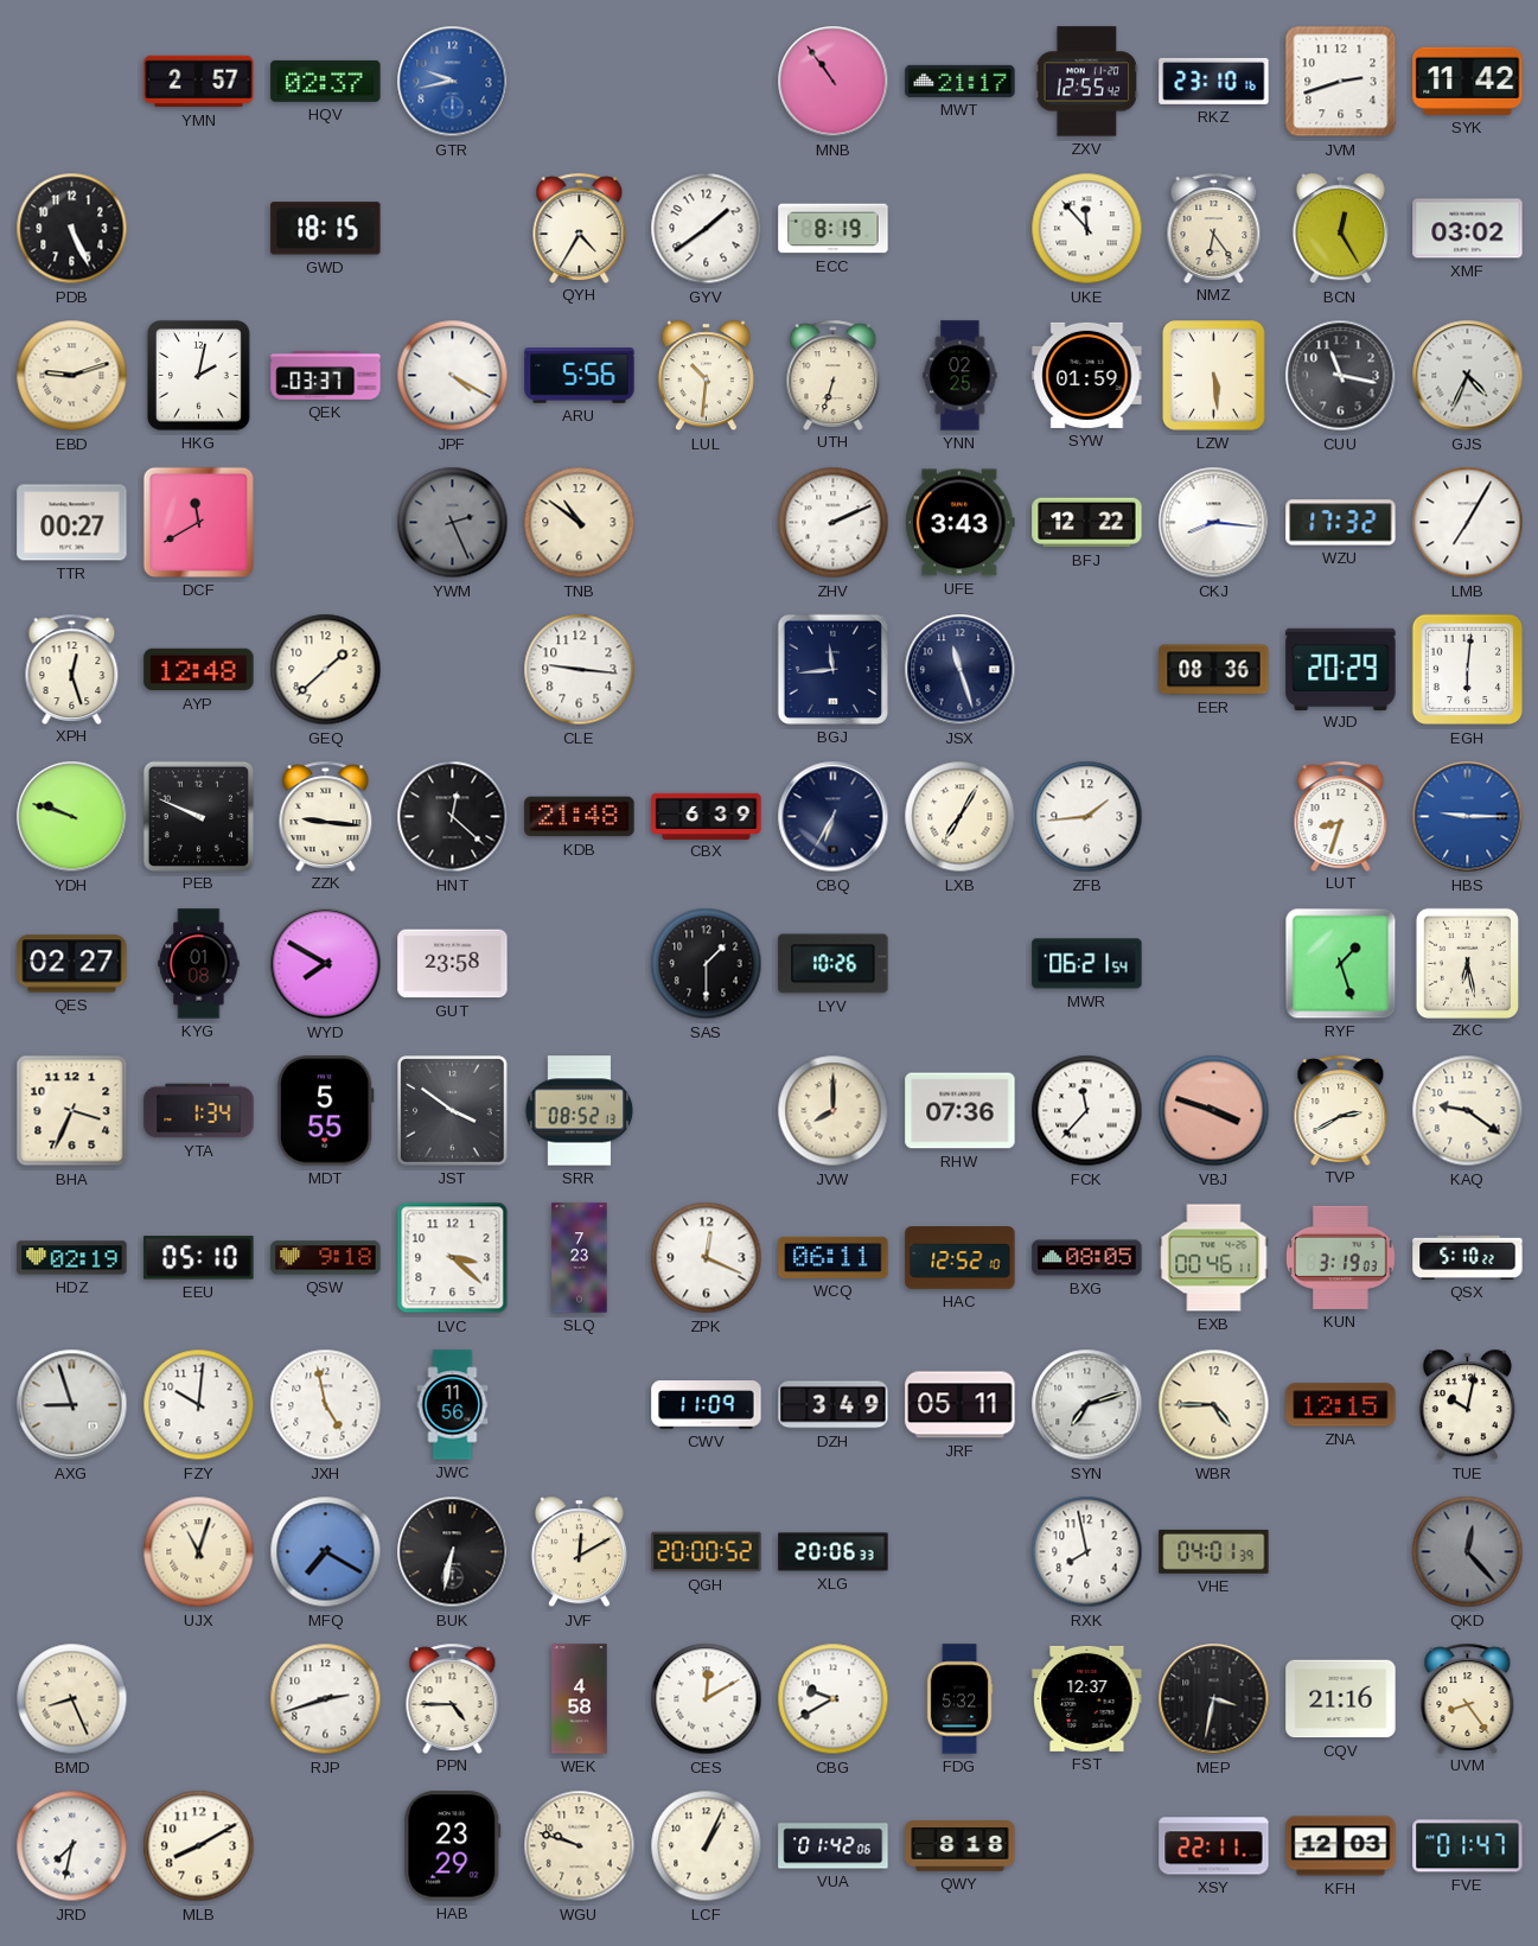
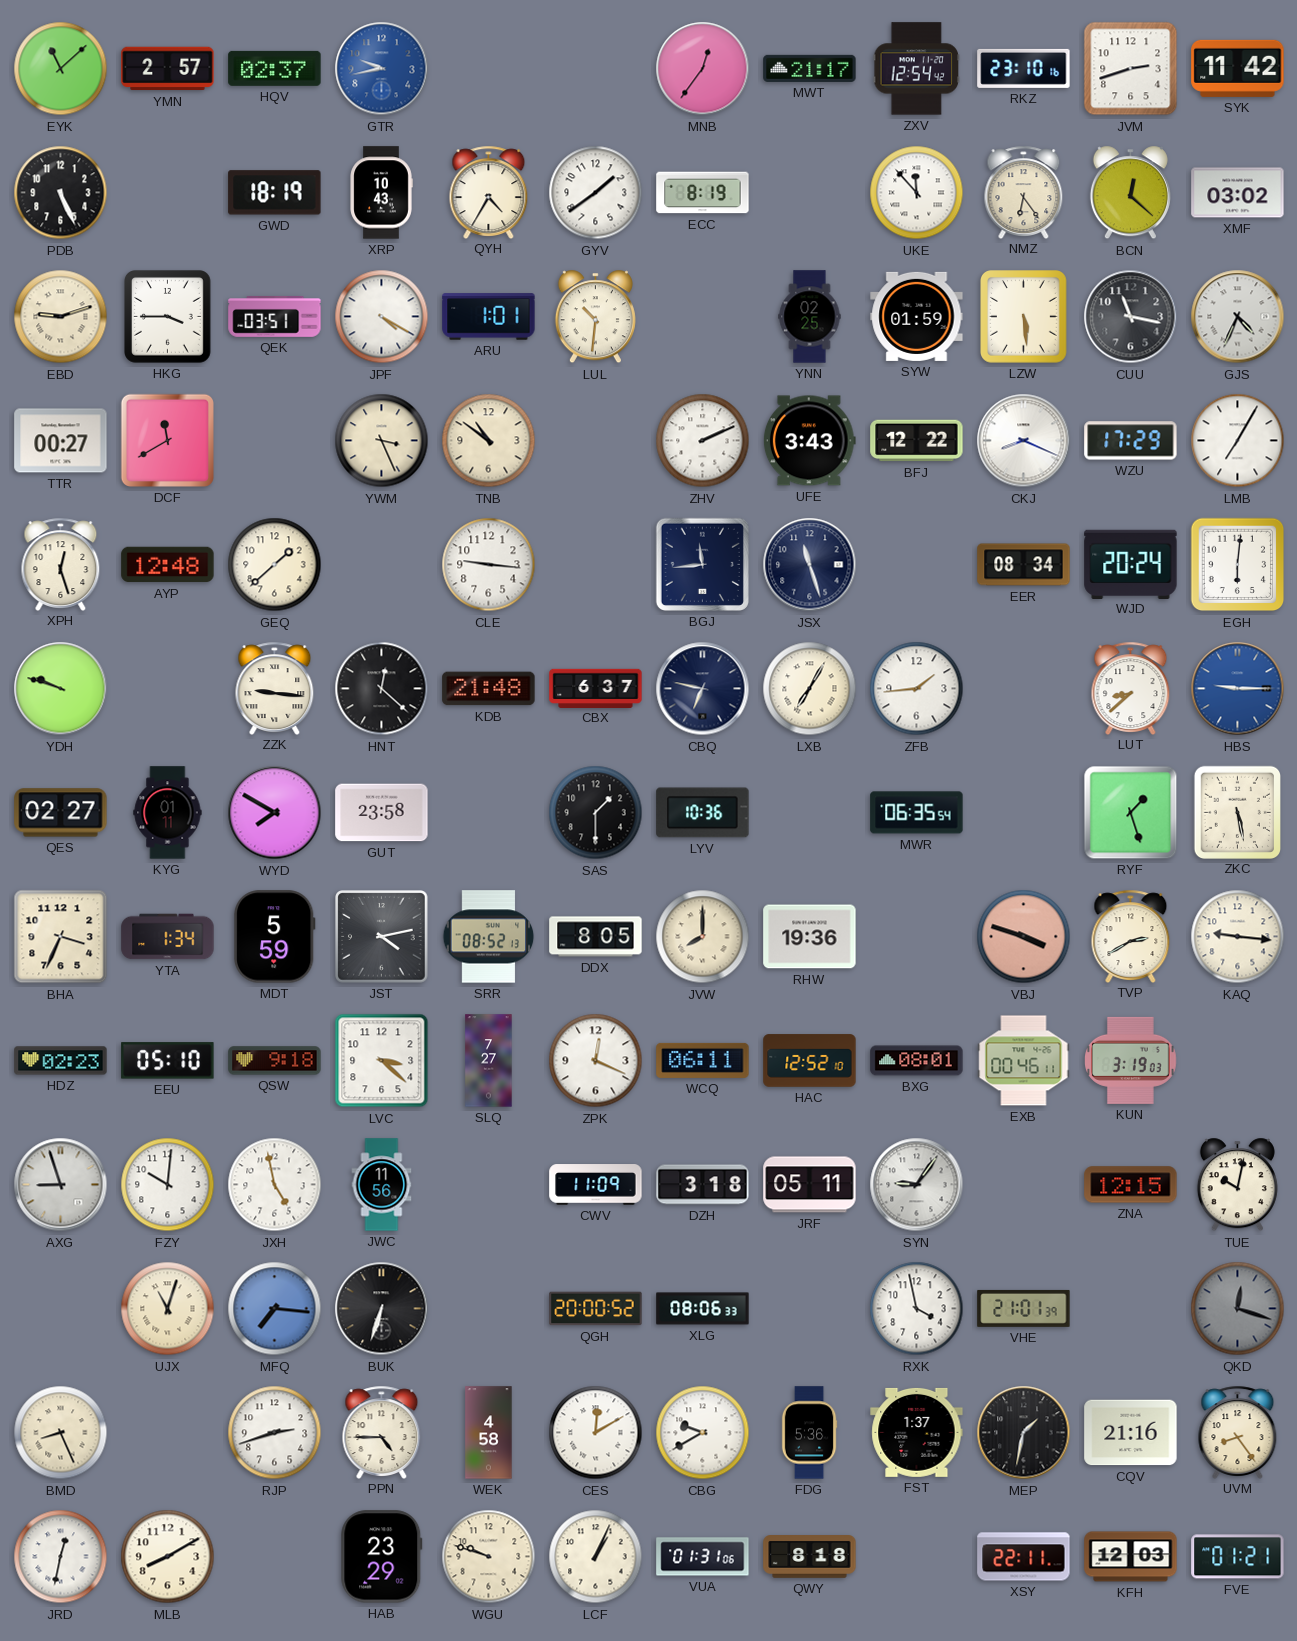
EYK: none -> 11:08
MNB: 10:54 -> 12:36
ZXV: 12:55 -> 12:54
GWD: 18:15 -> 18:19
XRP: none -> 10:43
BCN: 12:25 -> 12:22
HKG: 2:02 -> 3:45
QEK: 03:37 -> 03:51
ARU: 5:56 -> 1:01
UTH: 6:33 -> none
YWM: 2:26 -> 3:26
YWM dial: grey -> cream
CKJ: 8:16 -> 8:19
WZU: 17:32 -> 17:29
EER: 08:36 -> 08:34
WJD: 20:29 -> 20:24
PEB: 9:49 -> none
CBX: 6:39 -> 6:37
CBQ: 6:35 -> 6:47
LUT: 8:33 -> 8:38
KYG: 01:08 -> 01:11
LYV: 10:26 -> 10:36
MWR: 06:21 -> 06:35
ZKC: 6:28 -> 5:28
MDT: 5:55 -> 5:59
JST: 3:51 -> 4:13
DDX: none -> 8:05
RHW: 07:36 -> 19:36
FCK: 11:37 -> none
KAQ: 9:21 -> 9:16
HDZ: 02:19 -> 02:23
SLQ: 7:23 -> 7:27
BXG: 08:05 -> 08:01
QSX: 5:10 -> none
DZH: 3:49 -> 3:18
SYN: 7:12 -> 9:06
WBR: 4:45 -> none
MFQ: 7:20 -> 7:16
BUK: 6:32 -> 6:33
JVF: 12:10 -> none
XLG: 20:06 -> 08:06
RXK: 7:58 -> 3:58
VHE: 04:01 -> 21:01
QKD: 12:23 -> 12:18
FDG: 5:32 -> 5:36
FST: 12:37 -> 1:37
MEP: 3:32 -> 1:32
JRD: 7:32 -> 12:32
VUA: 01:42 -> 01:31
FVE: 01:47 -> 01:21
